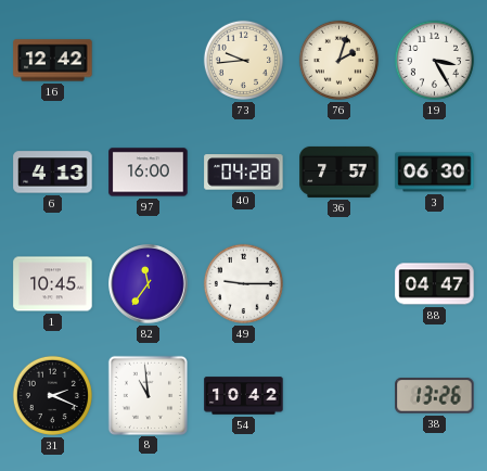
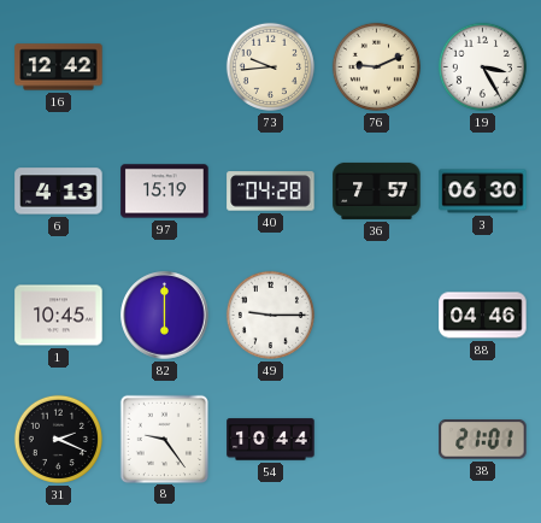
76: 2:03 -> 9:11
97: 16:00 -> 15:19
82: 11:36 -> 6:00
88: 04:47 -> 04:46
8: 10:59 -> 9:24
54: 10:42 -> 10:44
38: 13:26 -> 21:01
